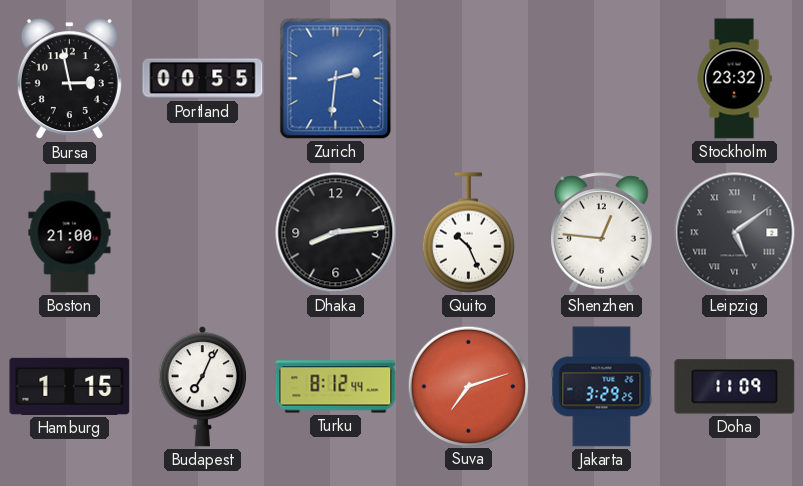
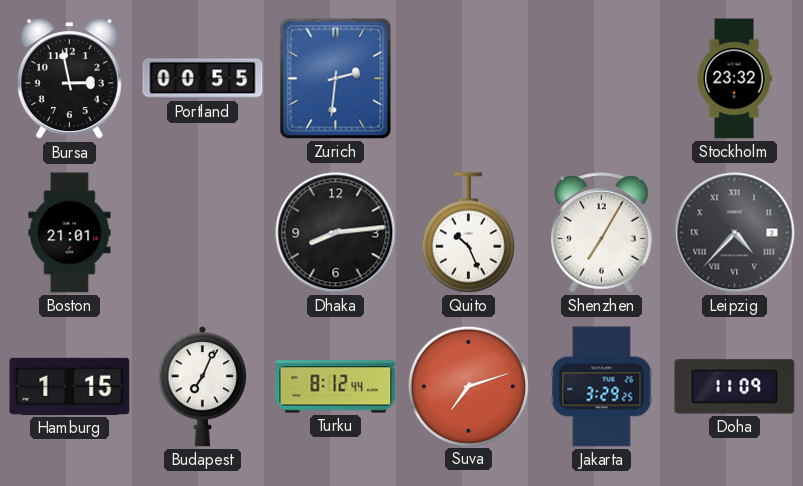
Boston: 21:00 -> 21:01
Shenzhen: 12:46 -> 7:05
Leipzig: 5:09 -> 4:37
